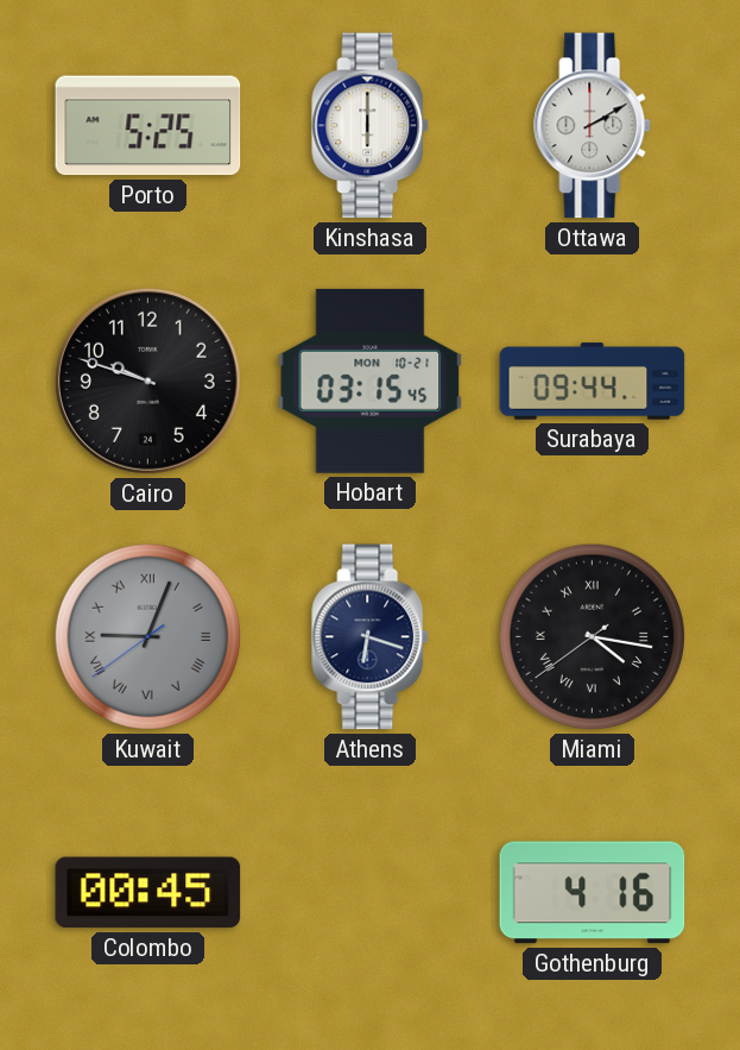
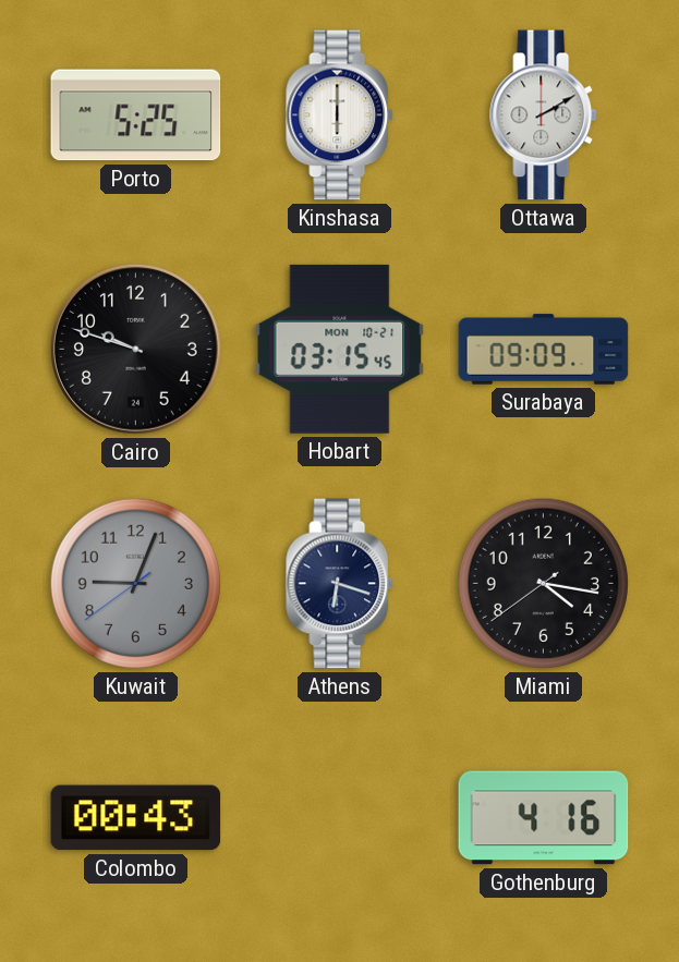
Surabaya: 09:44 -> 09:09
Kuwait numerals: Roman -> Arabic
Miami numerals: Roman -> Arabic
Colombo: 00:45 -> 00:43
